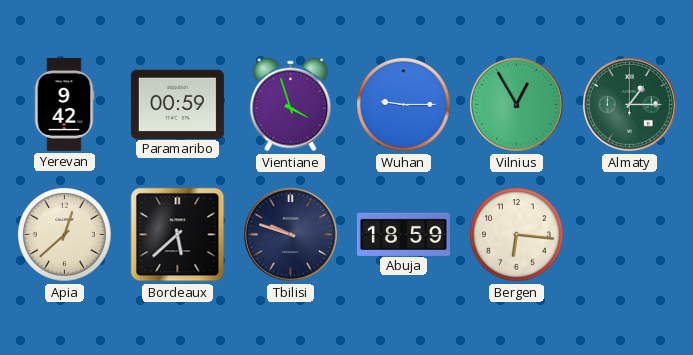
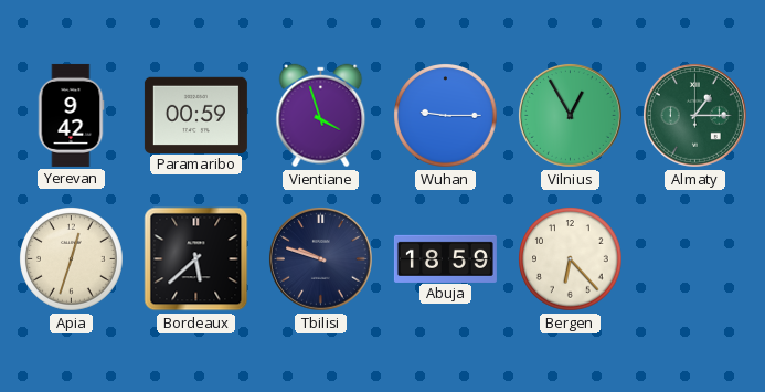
Apia: 12:38 -> 12:33
Bergen: 6:16 -> 6:23
